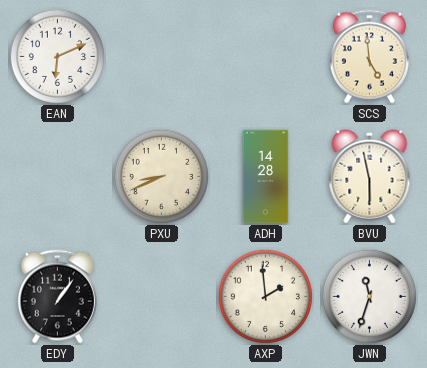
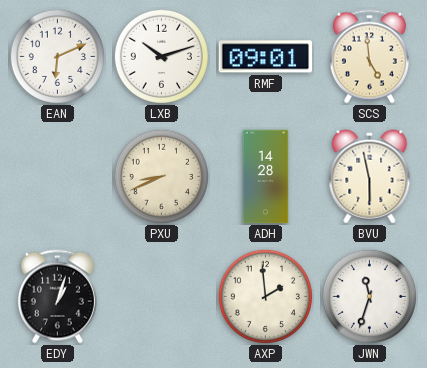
LXB: none -> 10:12
RMF: none -> 09:01
EDY: 1:06 -> 1:03
